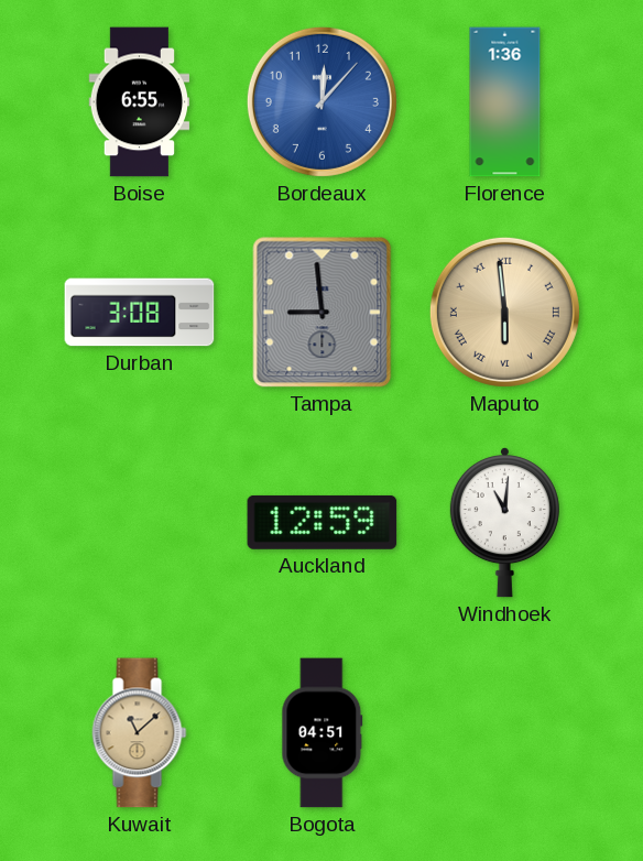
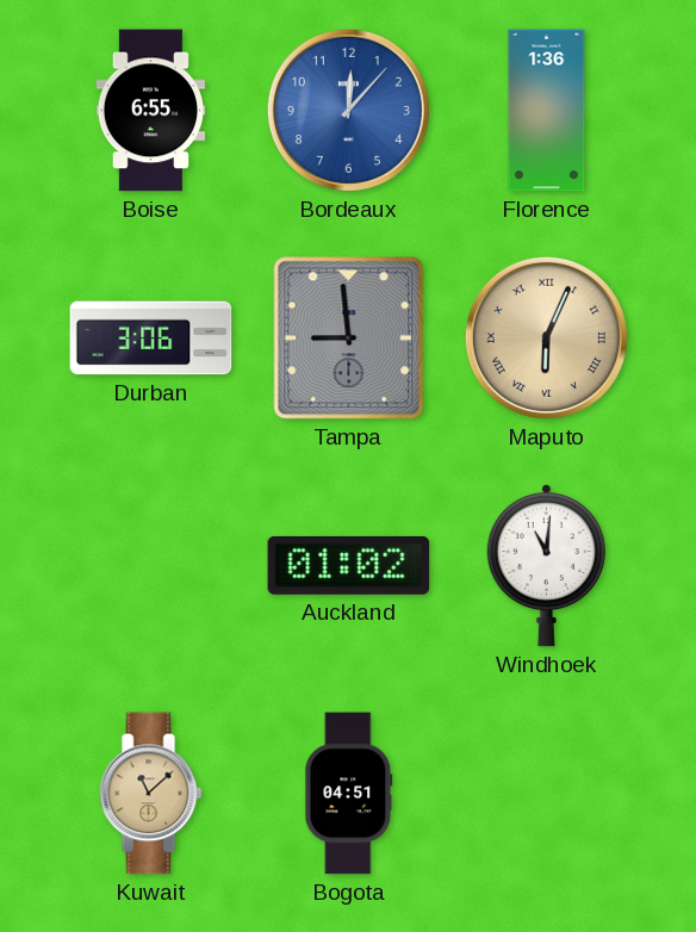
Durban: 3:08 -> 3:06
Maputo: 5:59 -> 6:04
Auckland: 12:59 -> 01:02
